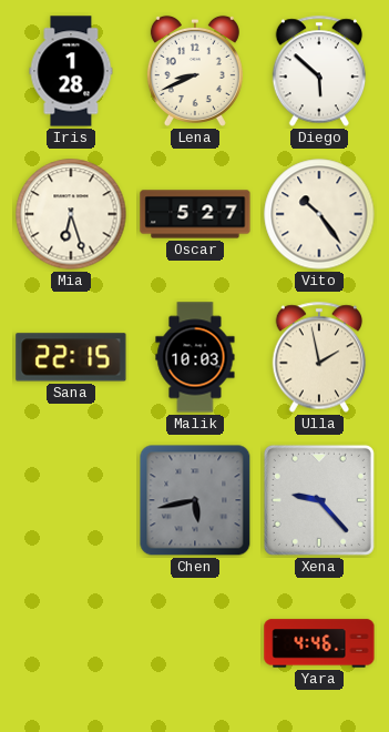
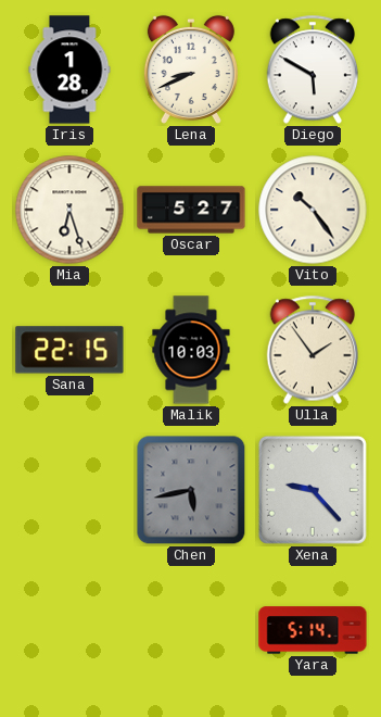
Diego: 5:52 -> 5:50
Ulla: 1:58 -> 1:54
Yara: 4:46 -> 5:14
